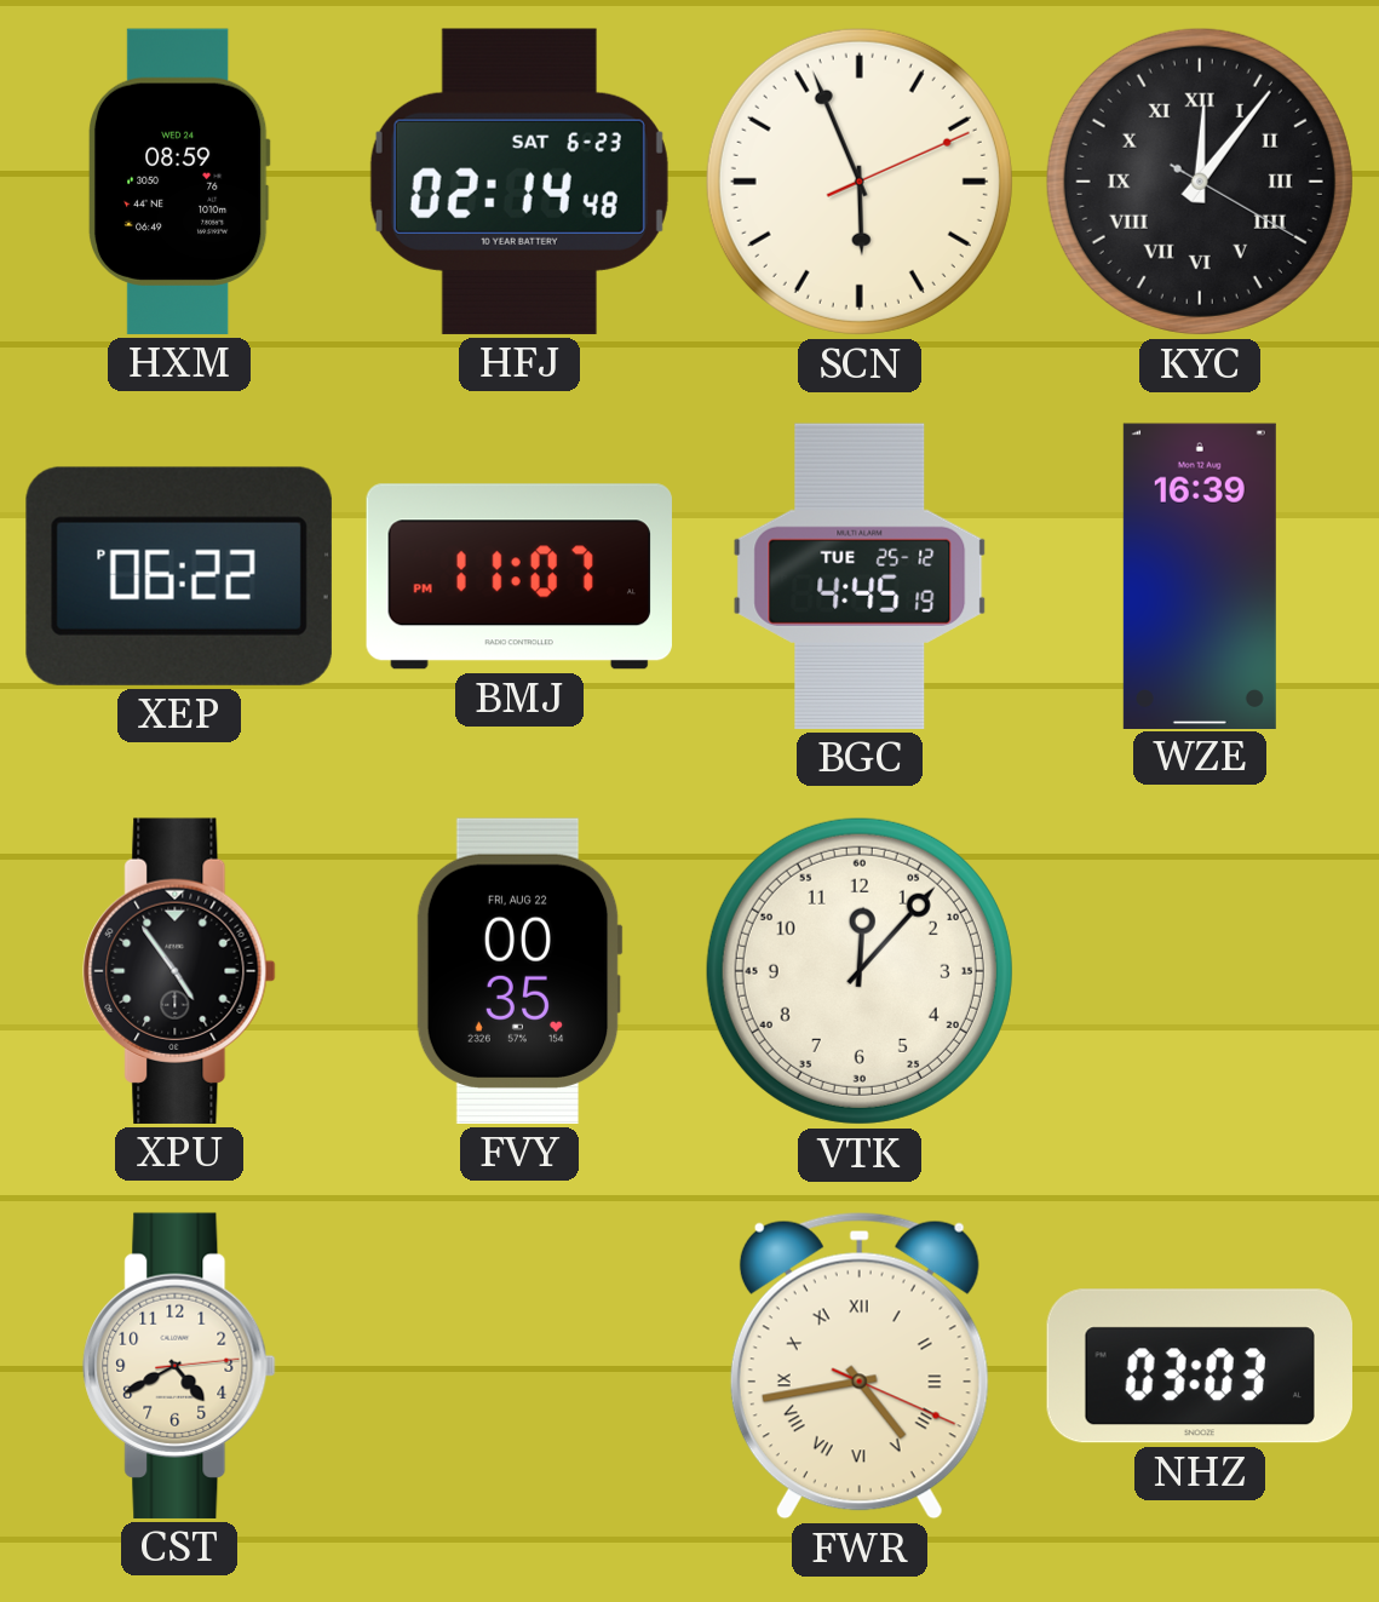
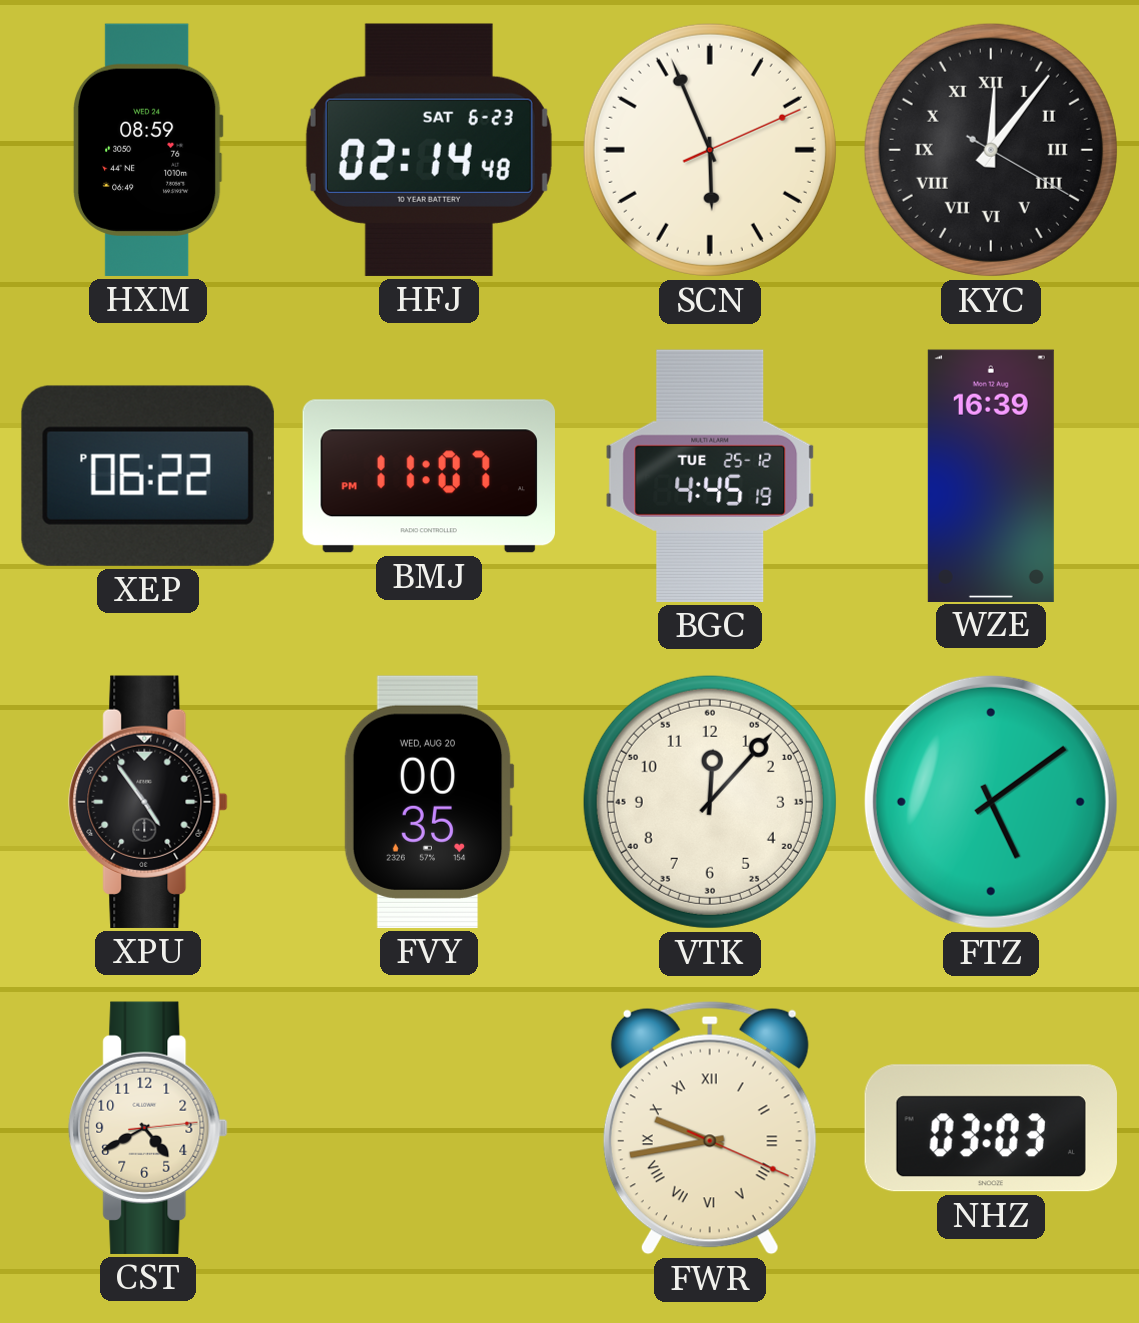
FVY date: FRI, AUG 22 -> WED, AUG 20
FTZ: none -> 5:09
FWR: 4:43 -> 9:43
